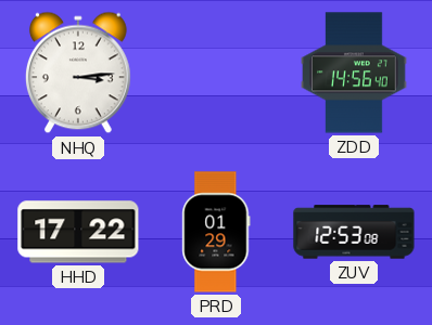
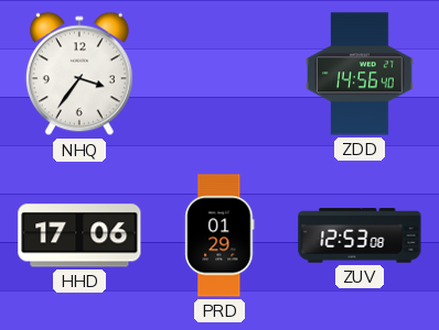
NHQ: 3:14 -> 3:36
HHD: 17:22 -> 17:06
